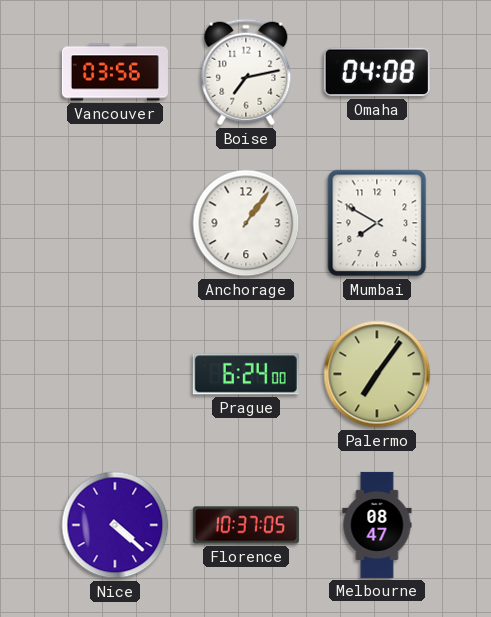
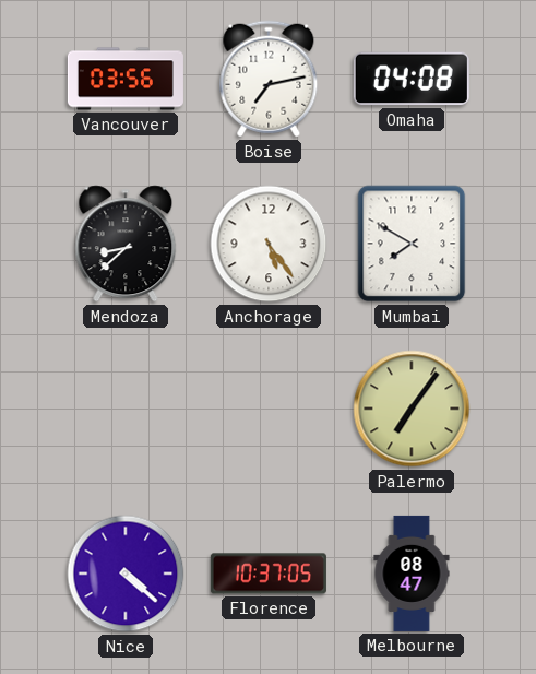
Mendoza: none -> 8:38
Anchorage: 1:06 -> 5:24
Prague: 6:24 -> none
